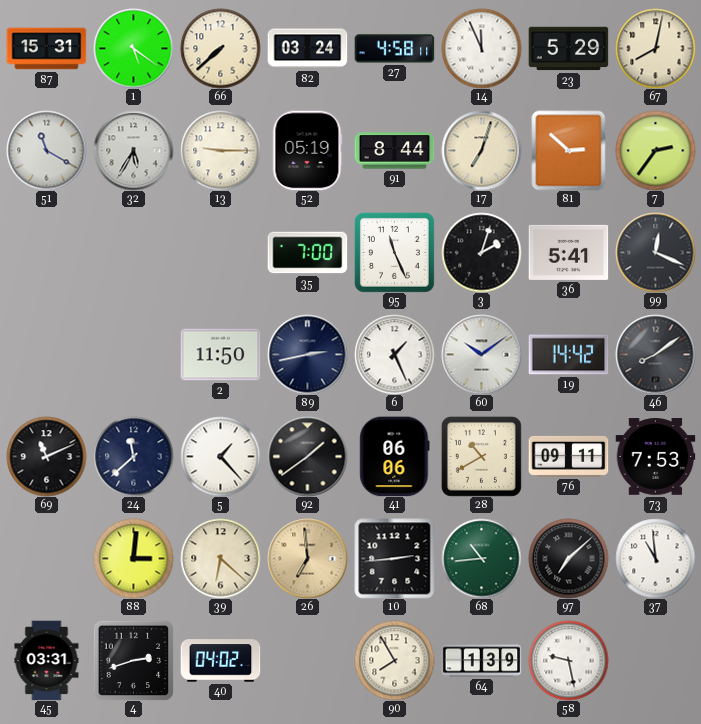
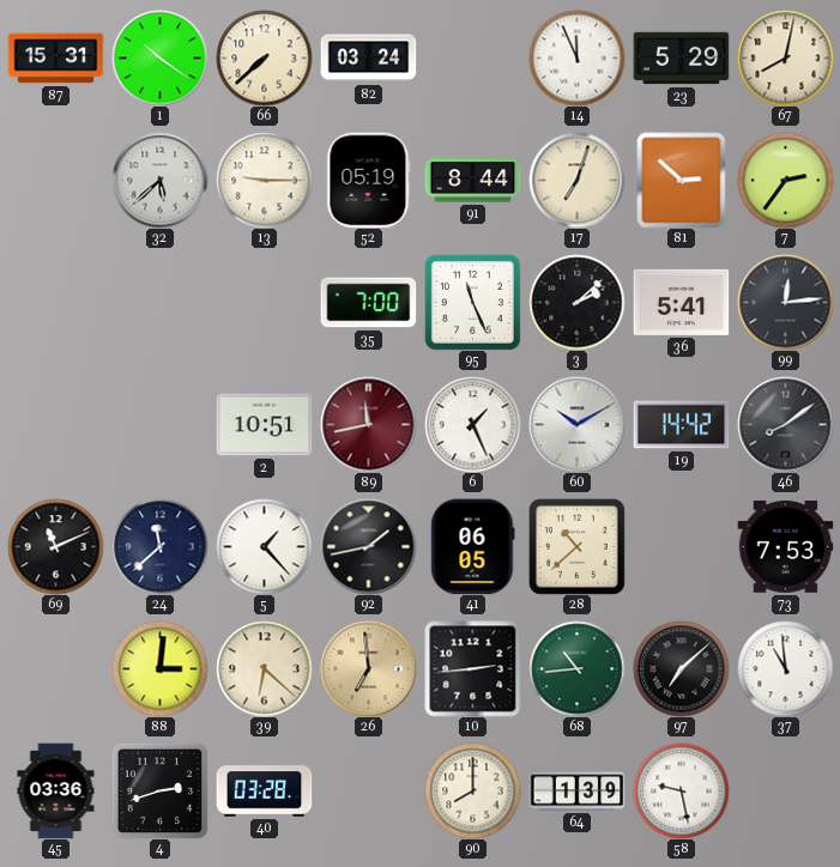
1: 5:21 -> 10:21
27: 4:58 -> none
51: 11:20 -> none
32: 5:35 -> 5:38
3: 2:03 -> 2:08
99: 12:19 -> 12:14
2: 11:50 -> 10:51
89: 2:43 -> 11:43
89 dial: navy -> burgundy
60: 10:09 -> 10:10
92: 1:39 -> 1:43
41: 06:06 -> 06:05
28: 10:40 -> 10:38
76: 09:11 -> none
45: 03:31 -> 03:36
40: 04:02 -> 03:28
90: 7:55 -> 8:00
